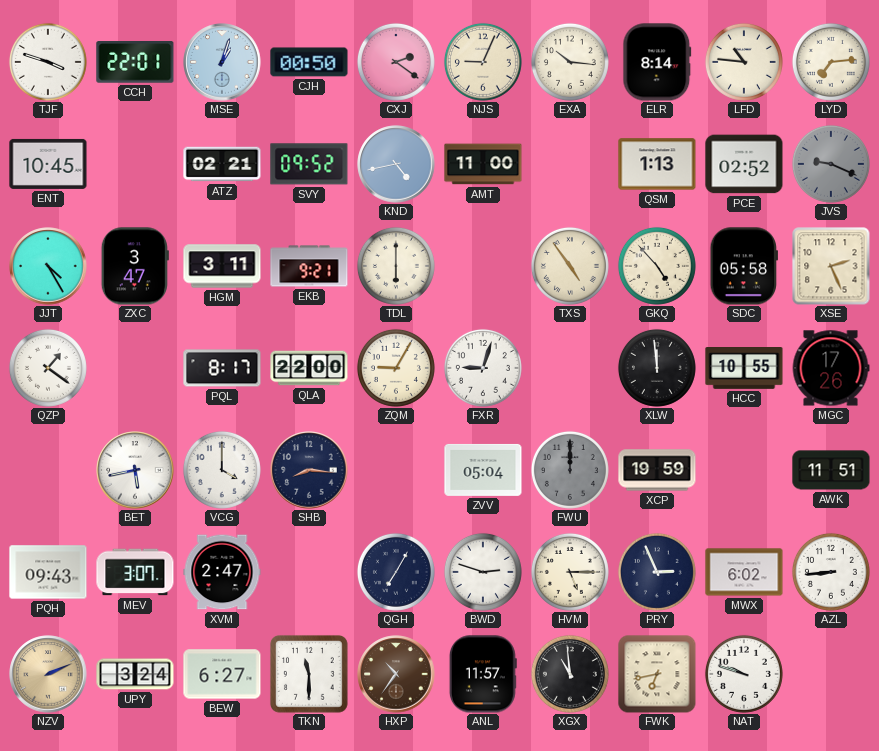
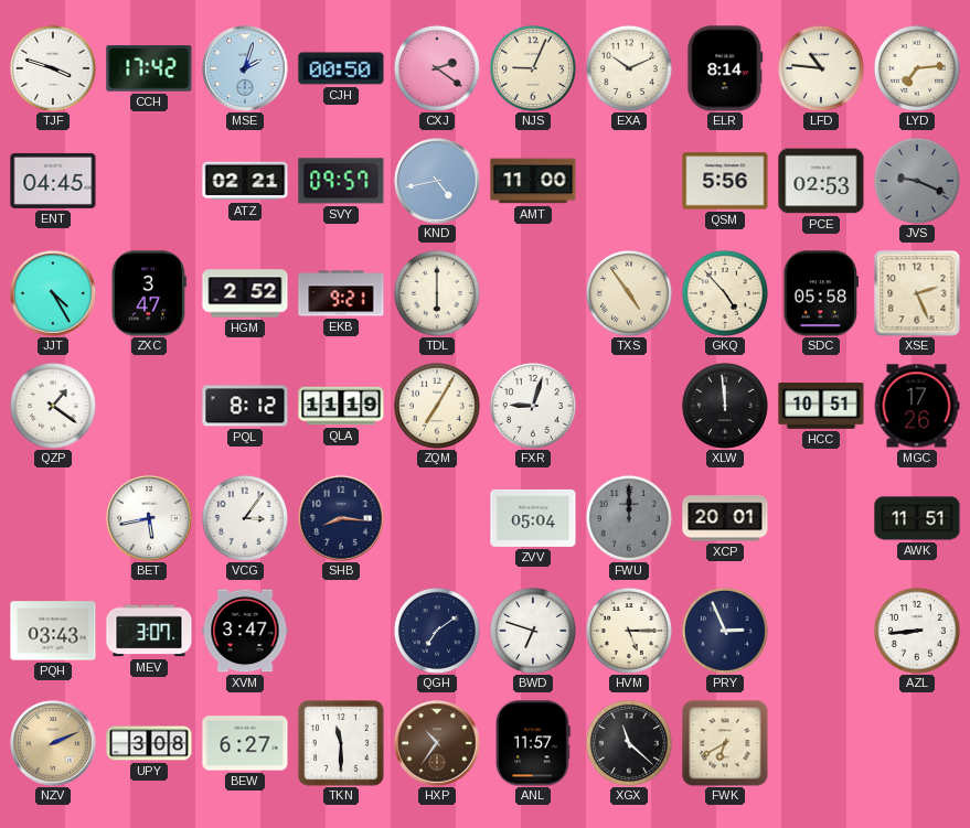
CCH: 22:01 -> 17:42
MSE: 1:03 -> 2:03
EXA: 10:16 -> 10:11
ENT: 10:45 -> 04:45
SVY: 09:52 -> 09:57
QSM: 1:13 -> 5:56
PCE: 02:52 -> 02:53
HGM: 3:11 -> 2:52
PQL: 8:17 -> 8:12
QLA: 22:00 -> 11:19
ZQM: 9:05 -> 7:05
HCC: 10:55 -> 10:51
VCG: 4:00 -> 3:06
XCP: 19:59 -> 20:01
PQH: 09:43 -> 03:43
XVM: 2:47 -> 3:47
QGH: 7:05 -> 7:09
BWD: 2:48 -> 6:48
MWX: 6:02 -> none
UPY: 3:24 -> 3:08
XGX: 10:59 -> 11:22
FWK: 6:43 -> 6:40
NAT: 9:48 -> none
